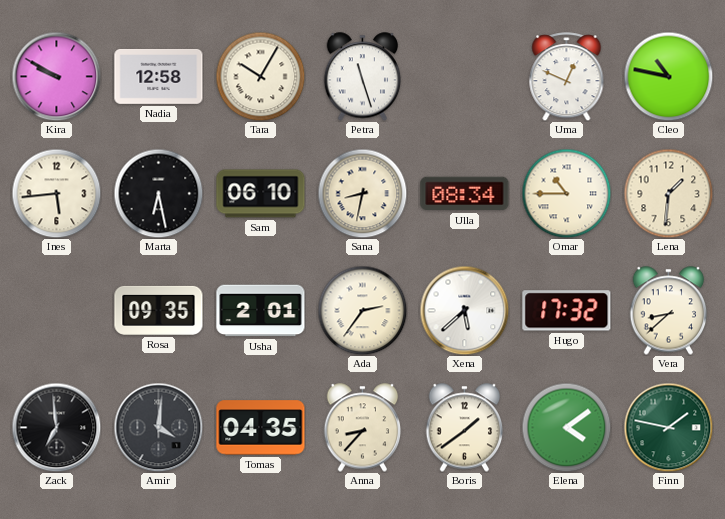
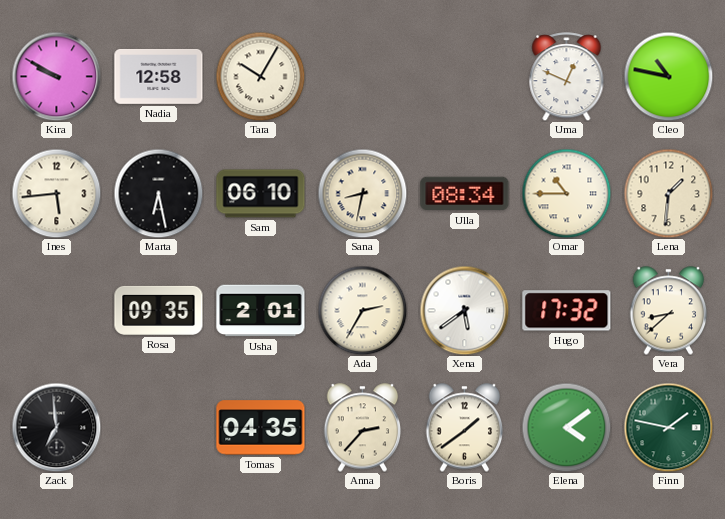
Petra: 11:27 -> none
Ada: 2:36 -> 2:35
Xena: 5:38 -> 5:39
Amir: 4:01 -> none
Anna: 8:37 -> 2:37
